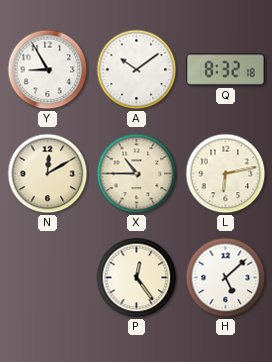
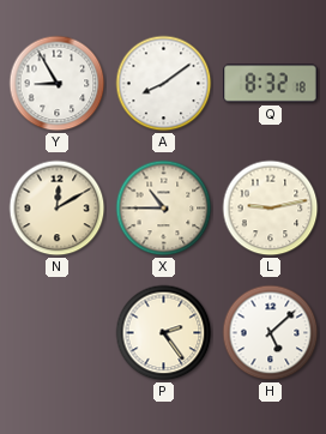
A: 10:09 -> 8:09
L: 6:13 -> 9:13
P: 12:24 -> 2:24
